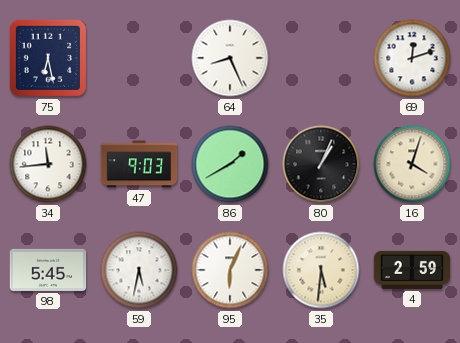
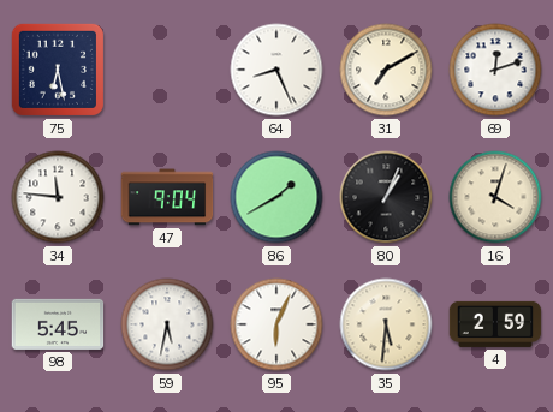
31: none -> 7:10
34: 11:44 -> 11:46
47: 9:03 -> 9:04
